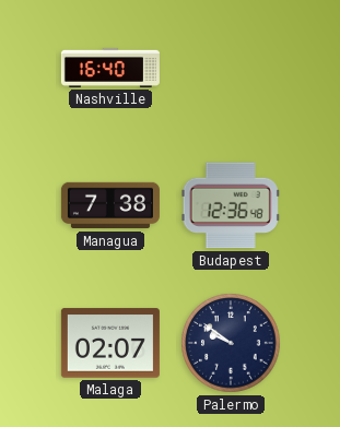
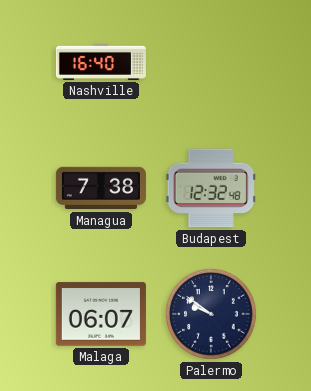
Budapest: 12:36 -> 12:32
Malaga: 02:07 -> 06:07
